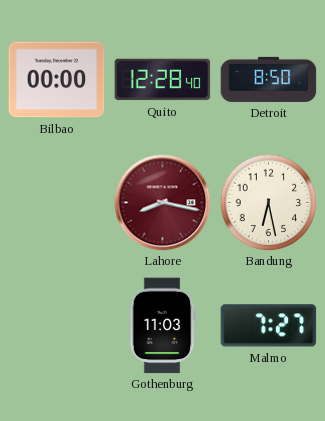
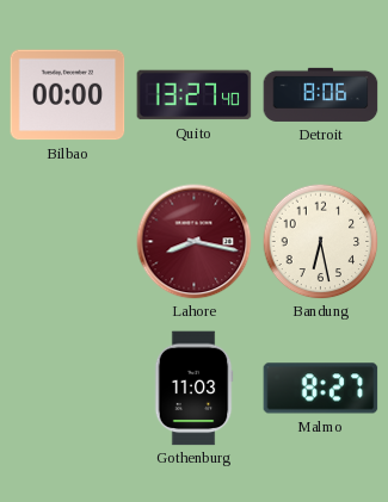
Quito: 12:28 -> 13:27
Detroit: 8:50 -> 8:06
Malmo: 7:27 -> 8:27
